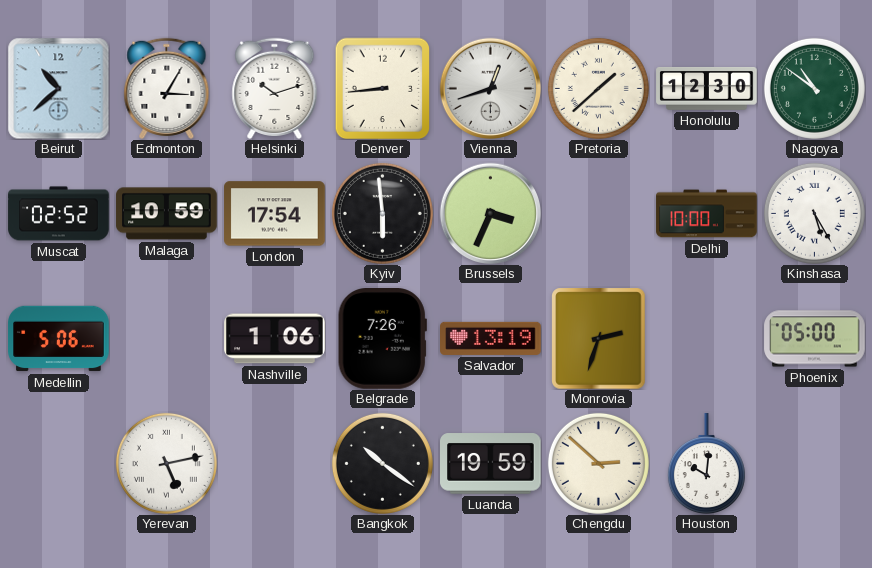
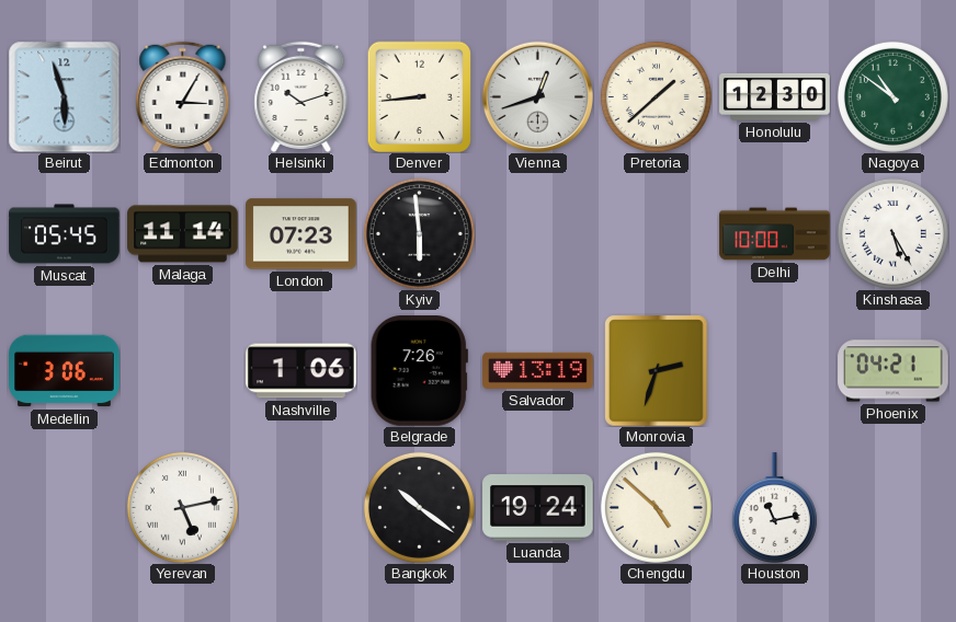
Beirut: 10:38 -> 5:57
Muscat: 02:52 -> 05:45
Malaga: 10:59 -> 11:14
London: 17:54 -> 07:23
Brussels: 3:34 -> none
Medellin: 5:06 -> 3:06
Phoenix: 05:00 -> 04:21
Luanda: 19:59 -> 19:24
Chengdu: 2:52 -> 4:52
Houston: 10:01 -> 11:13
